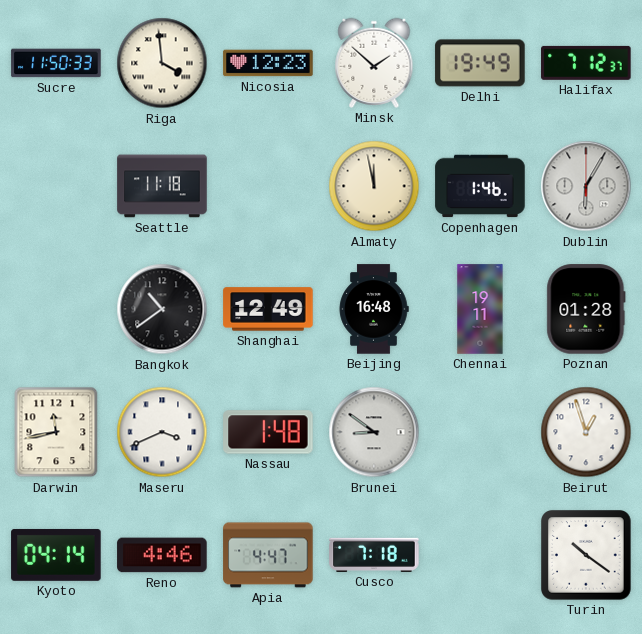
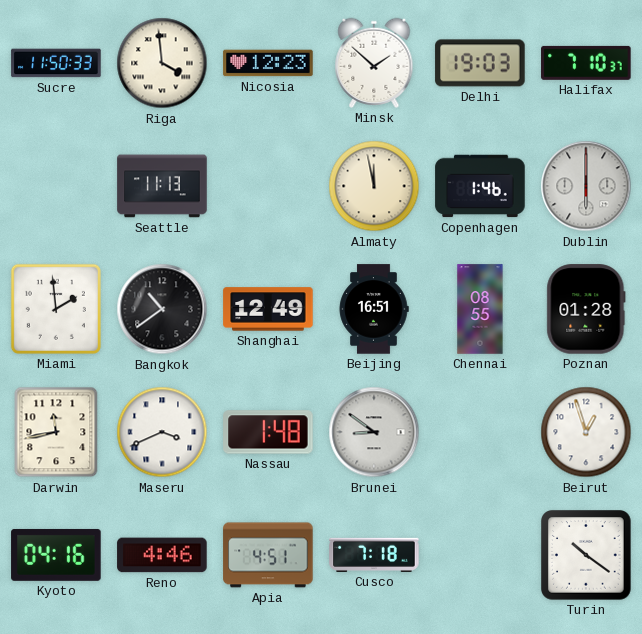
Delhi: 19:49 -> 19:03
Halifax: 7:12 -> 7:10
Seattle: 11:18 -> 11:13
Dublin: 6:05 -> 6:00
Miami: none -> 1:59
Beijing: 16:48 -> 16:51
Chennai: 19:11 -> 08:55
Kyoto: 04:14 -> 04:16
Apia: 4:47 -> 4:51
